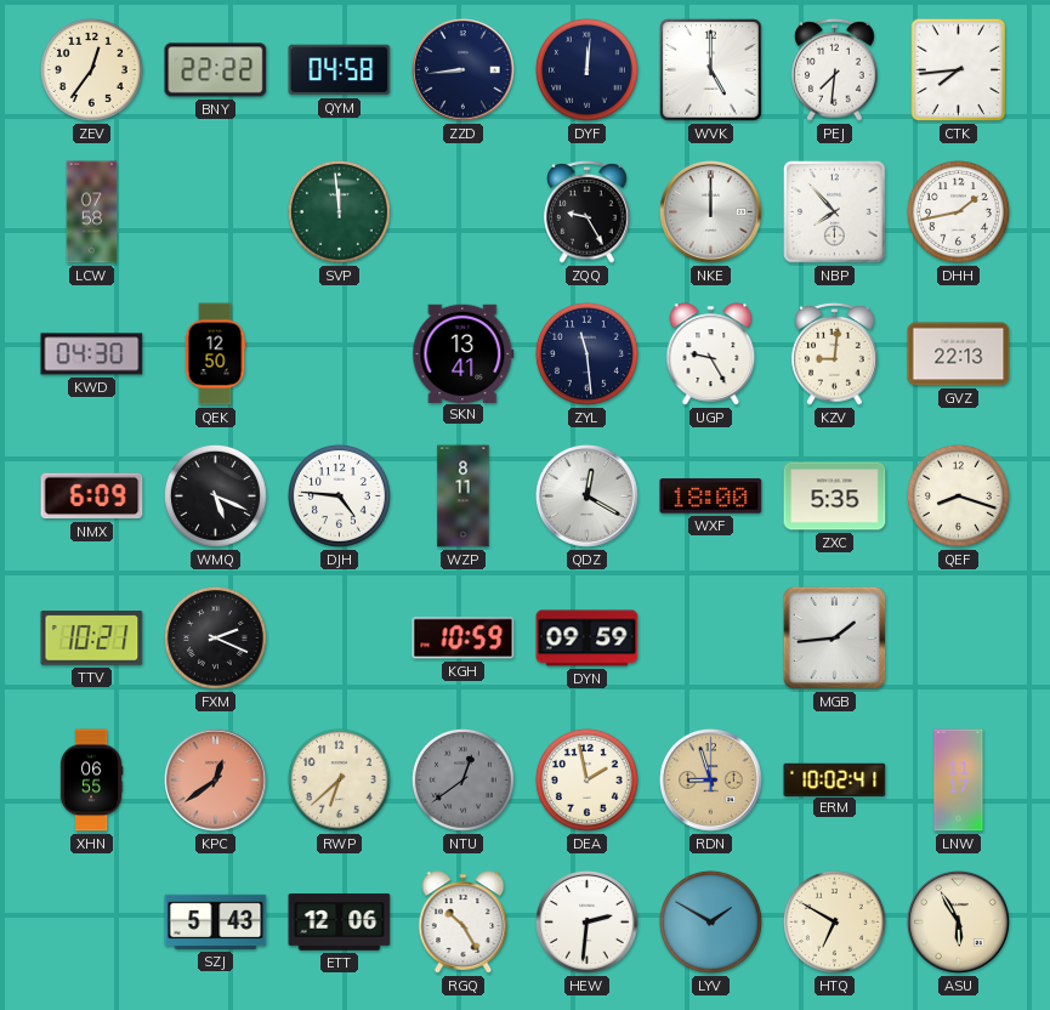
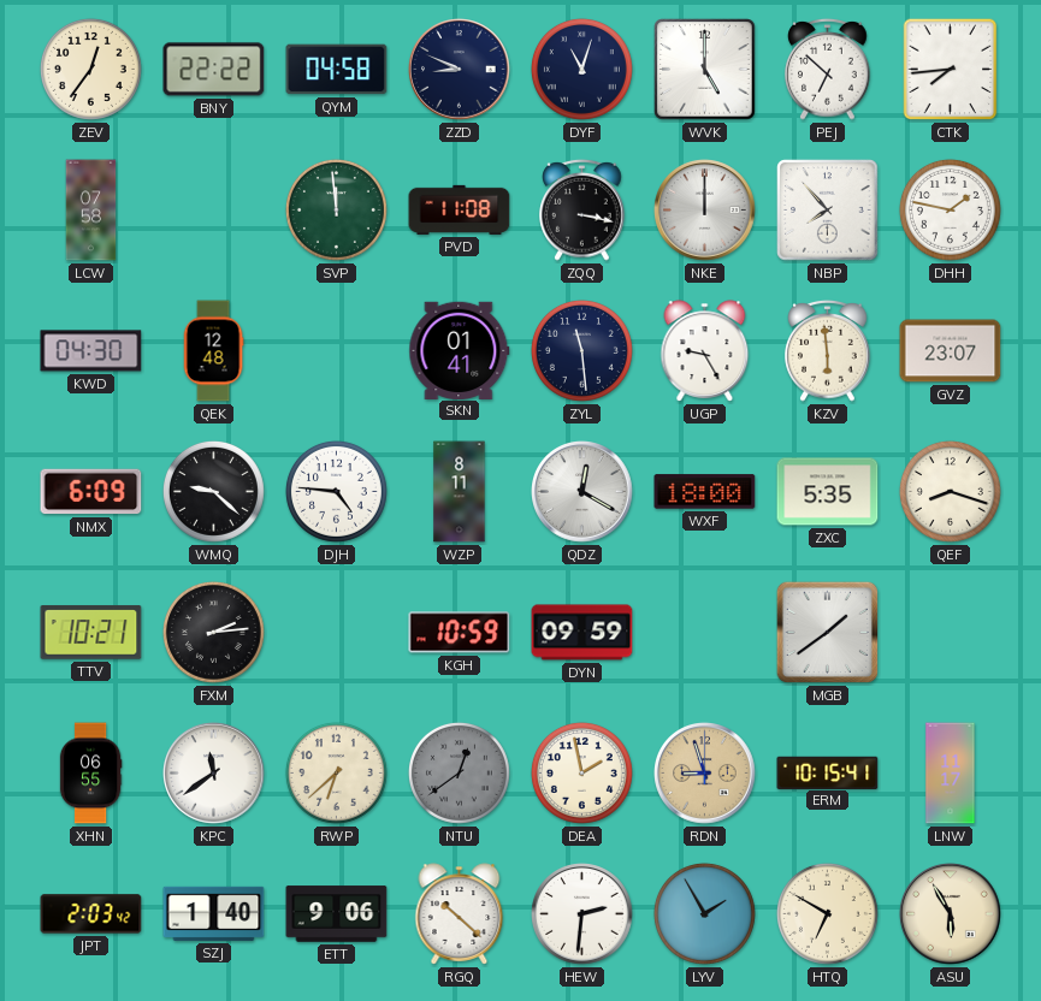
ZZD: 8:44 -> 8:49
DYF: 12:01 -> 11:03
PEJ: 7:31 -> 6:52
PVD: none -> 11:08
ZQQ: 9:25 -> 3:17
DHH: 1:43 -> 1:47
QEK: 12:50 -> 12:48
SKN: 13:41 -> 01:41
KZV: 9:01 -> 5:59
GVZ: 22:13 -> 23:07
WMQ: 5:19 -> 9:22
FXM: 2:19 -> 2:14
MGB: 1:44 -> 1:39
KPC: 12:39 -> 11:39
KPC dial: salmon -> white
ERM: 10:02 -> 10:15
JPT: none -> 2:03
SZJ: 5:43 -> 1:40
ETT: 12:06 -> 9:06
RGQ: 10:25 -> 10:22
LYV: 1:50 -> 1:55
